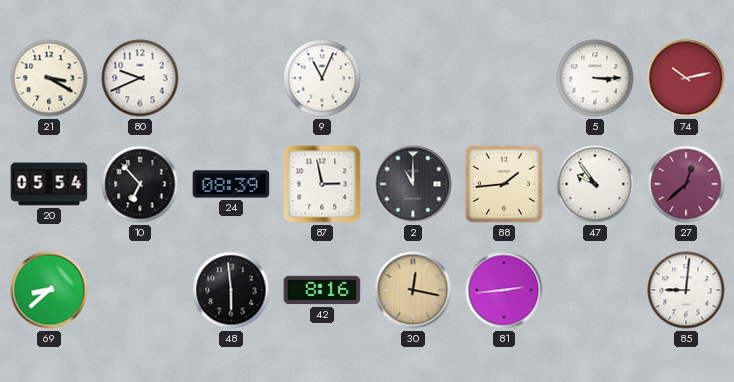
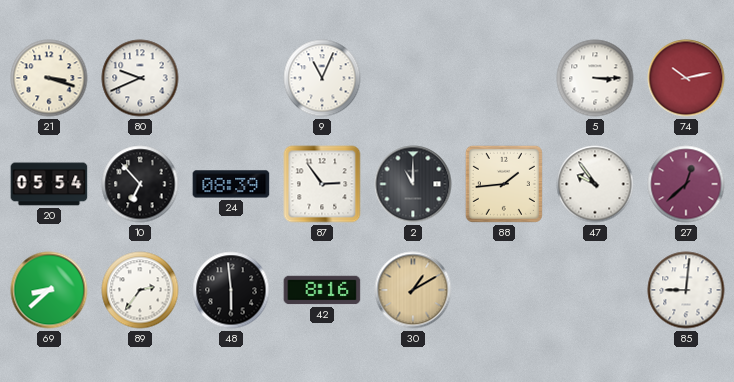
21: 3:20 -> 3:18
87: 2:58 -> 2:54
89: none -> 2:36
30: 12:17 -> 1:10
81: 2:44 -> none
